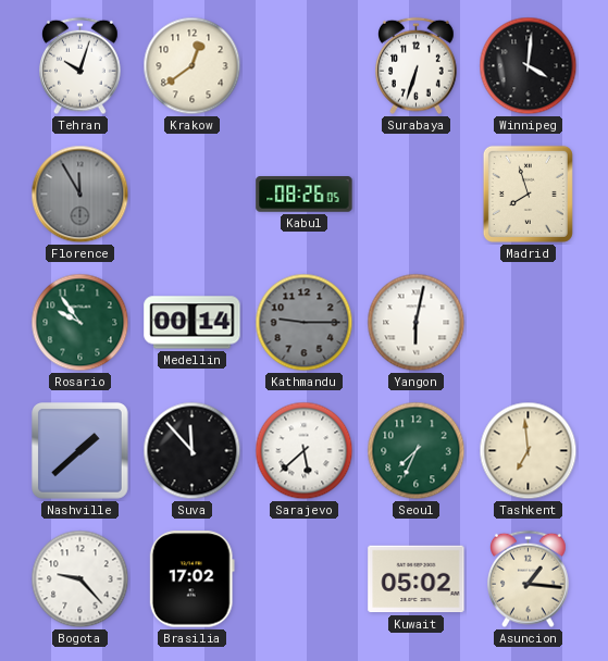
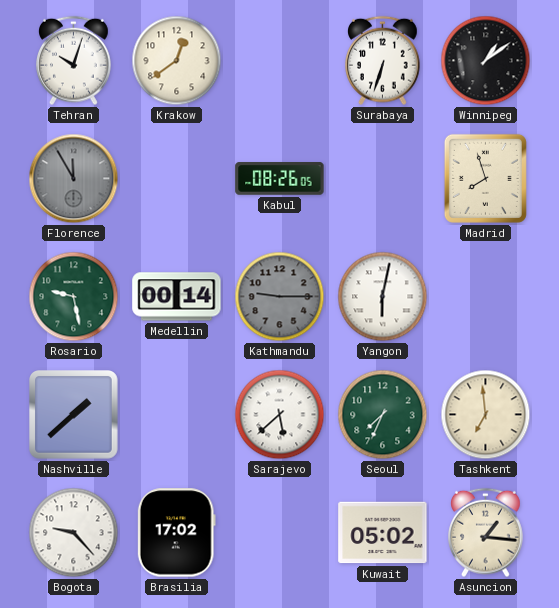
Winnipeg: 4:01 -> 1:09
Rosario: 9:54 -> 9:28
Suva: 11:53 -> none
